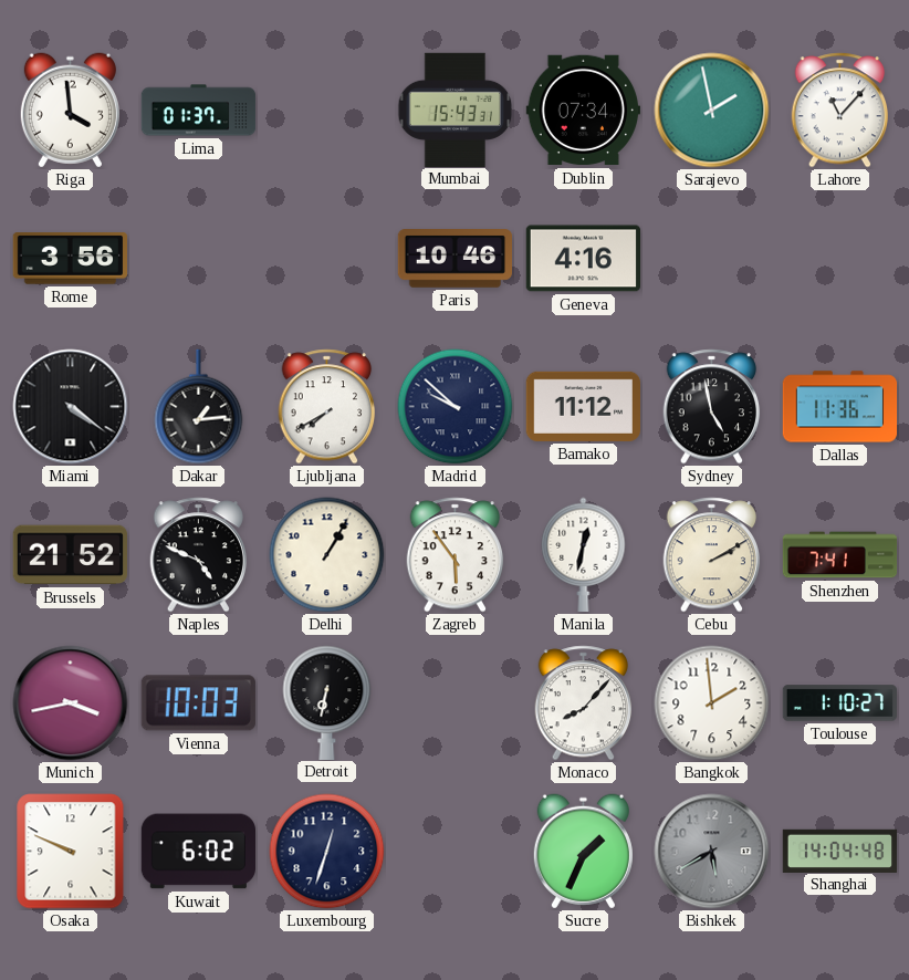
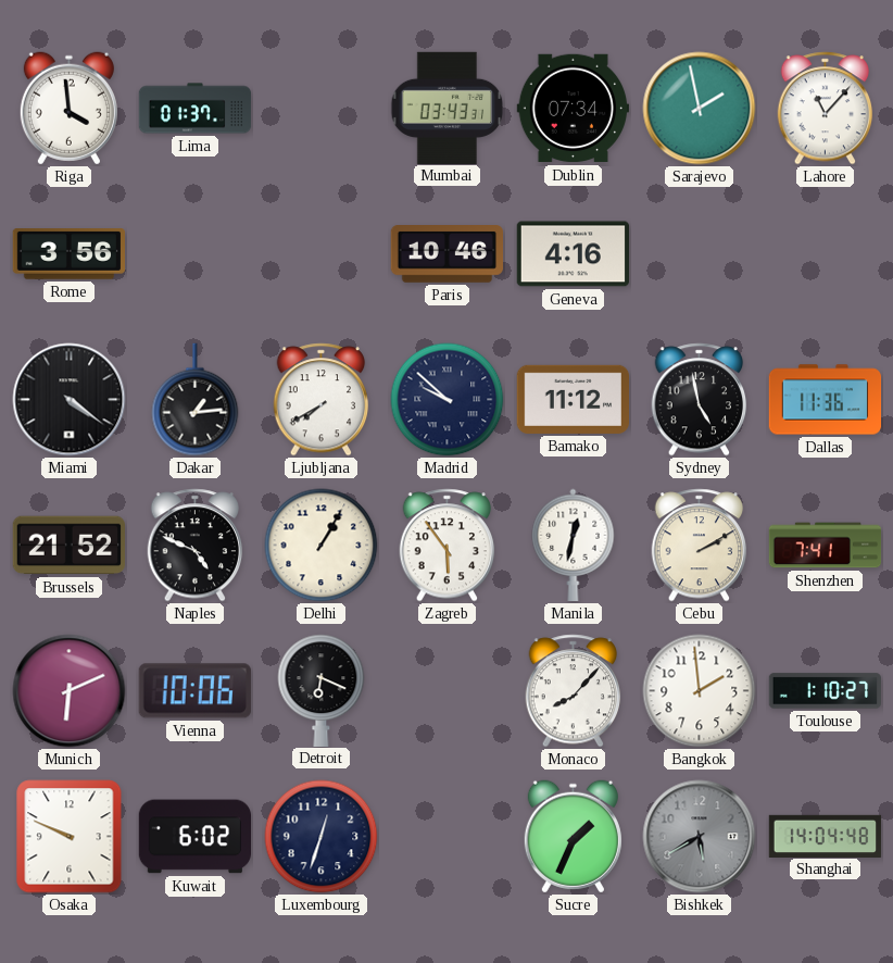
Mumbai: 15:43 -> 03:43
Munich: 3:43 -> 6:11
Vienna: 10:03 -> 10:06
Detroit: 6:32 -> 6:19
